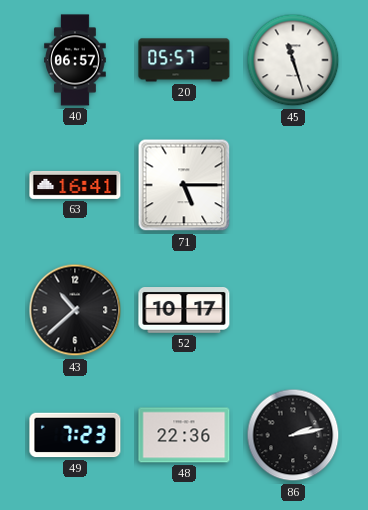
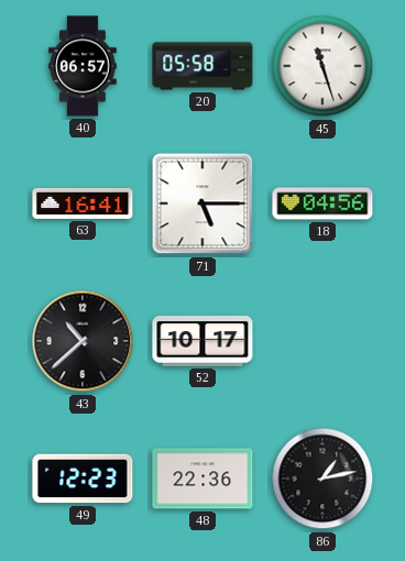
20: 05:57 -> 05:58
18: none -> 04:56
49: 7:23 -> 12:23
86: 2:13 -> 1:13
